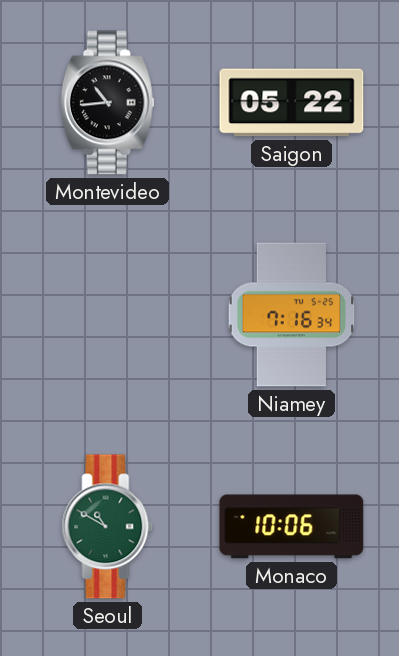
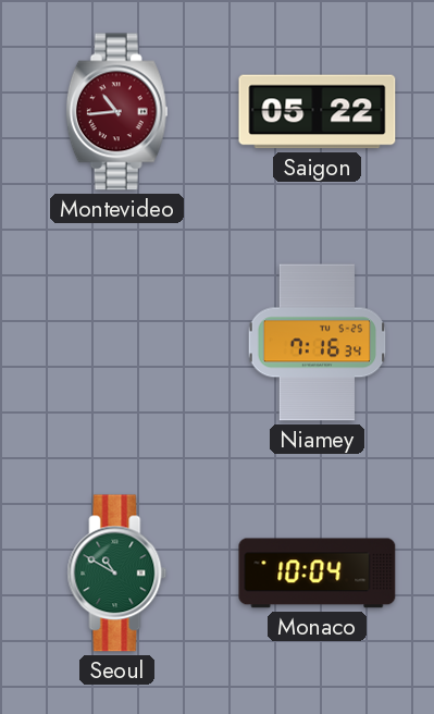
Montevideo dial: black -> burgundy
Monaco: 10:06 -> 10:04
